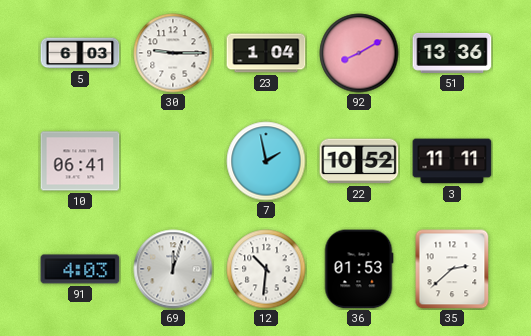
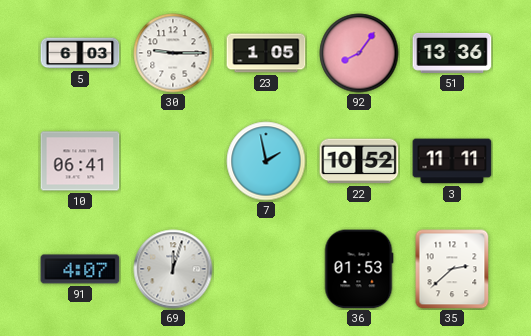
23: 1:04 -> 1:05
92: 8:10 -> 8:06
91: 4:03 -> 4:07
12: 10:31 -> none
